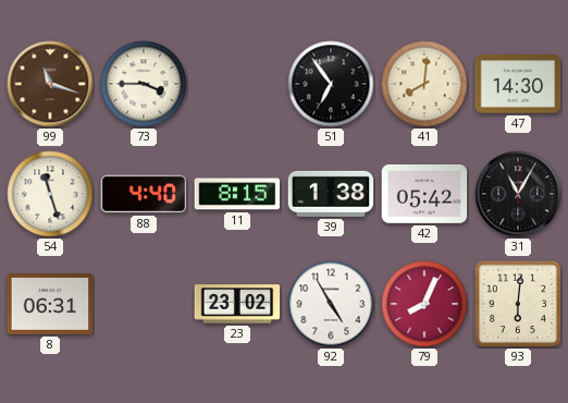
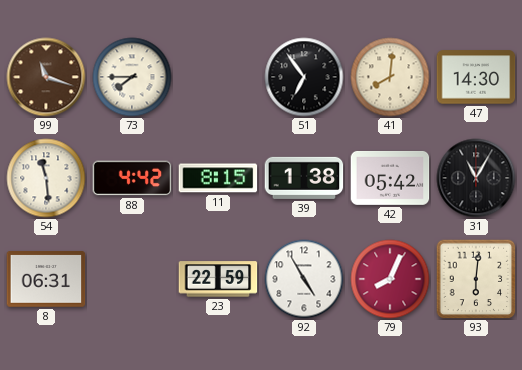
73: 3:45 -> 7:45
54: 11:27 -> 11:29
88: 4:40 -> 4:42
23: 23:02 -> 22:59
